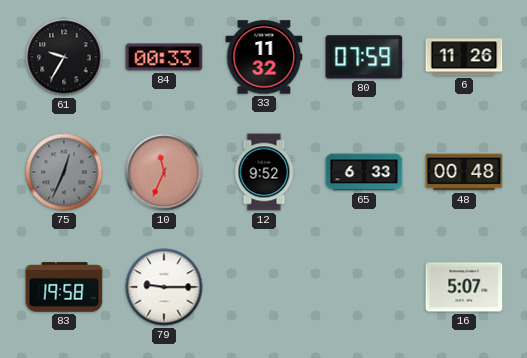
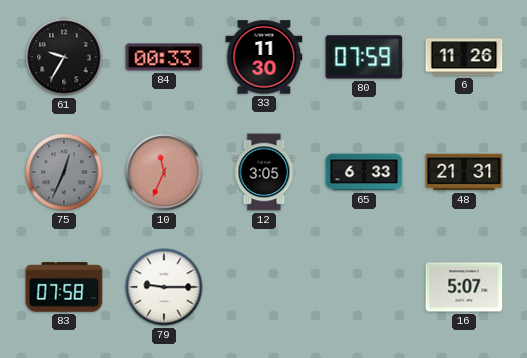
33: 11:32 -> 11:30
12: 9:52 -> 3:05
48: 00:48 -> 21:31
83: 19:58 -> 07:58
